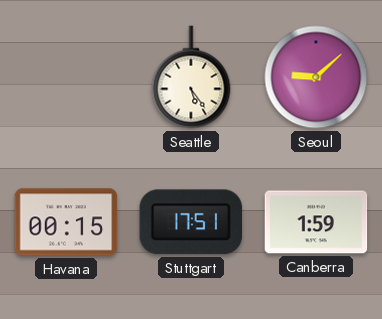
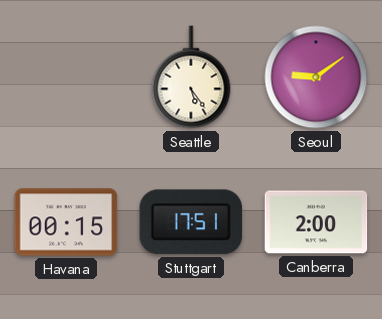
Seoul: 9:08 -> 9:09
Canberra: 1:59 -> 2:00
